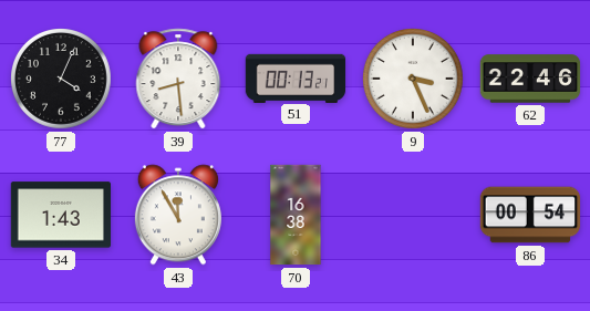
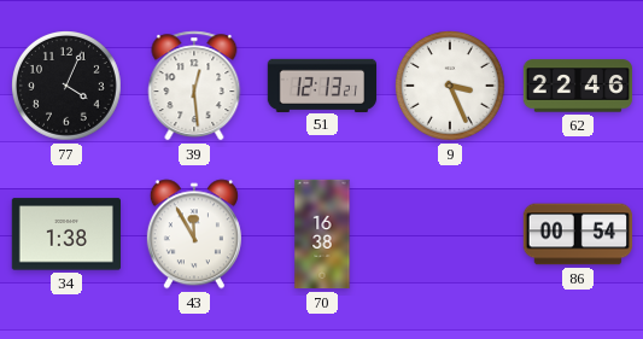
39: 8:29 -> 12:29
51: 00:13 -> 12:13
34: 1:43 -> 1:38
